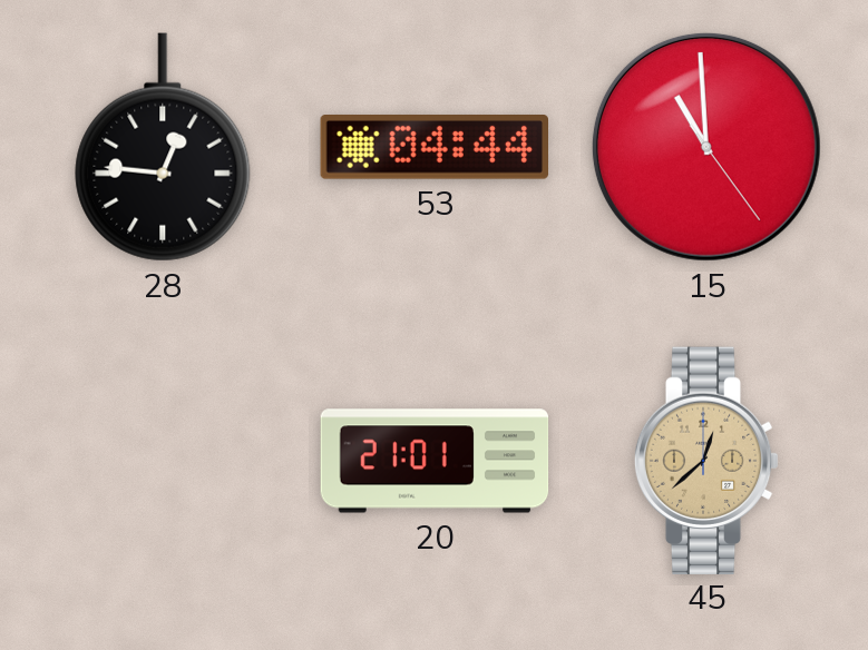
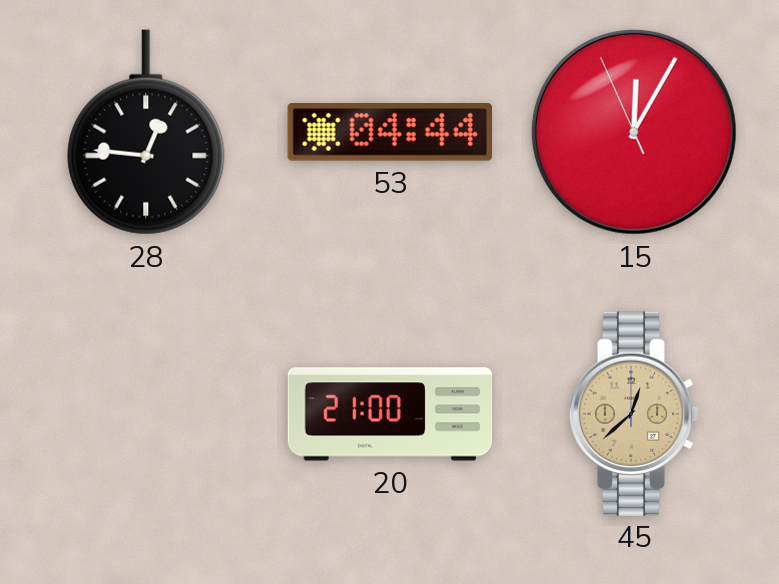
15: 10:59 -> 12:04
20: 21:01 -> 21:00
